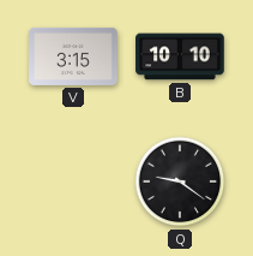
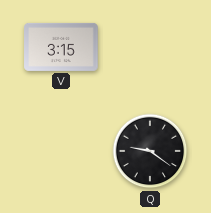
B: 10:10 -> none
